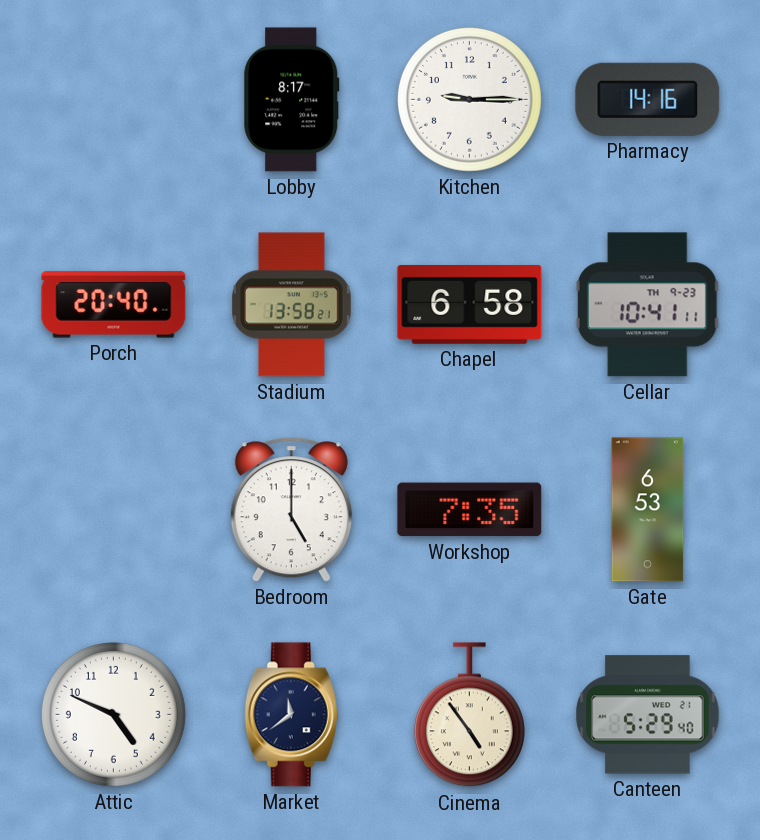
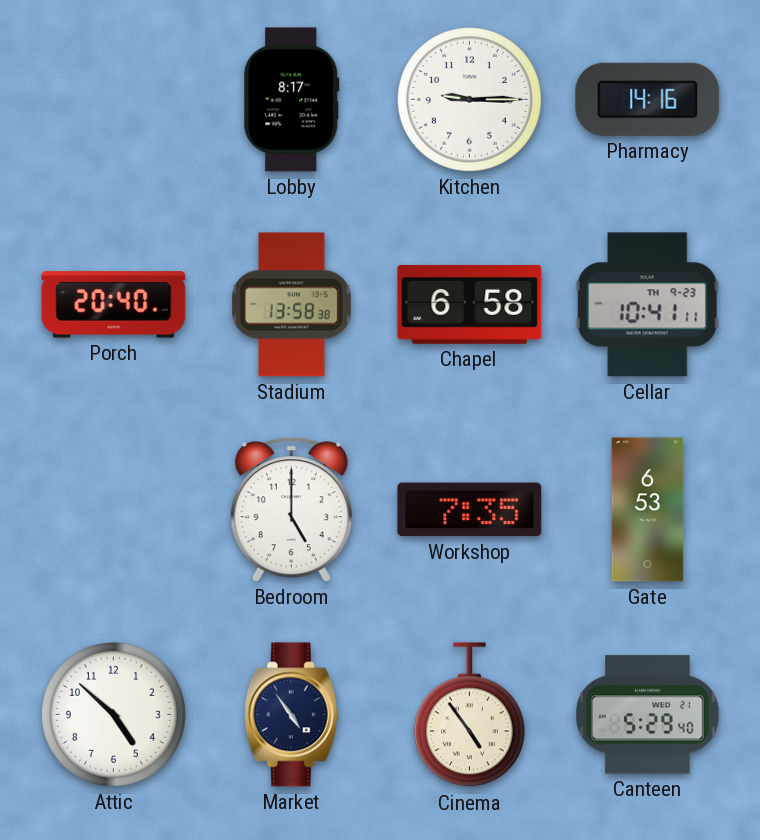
Stadium: 13:58:21 -> 13:58:38
Attic: 4:49 -> 4:52
Market: 11:39 -> 4:54
